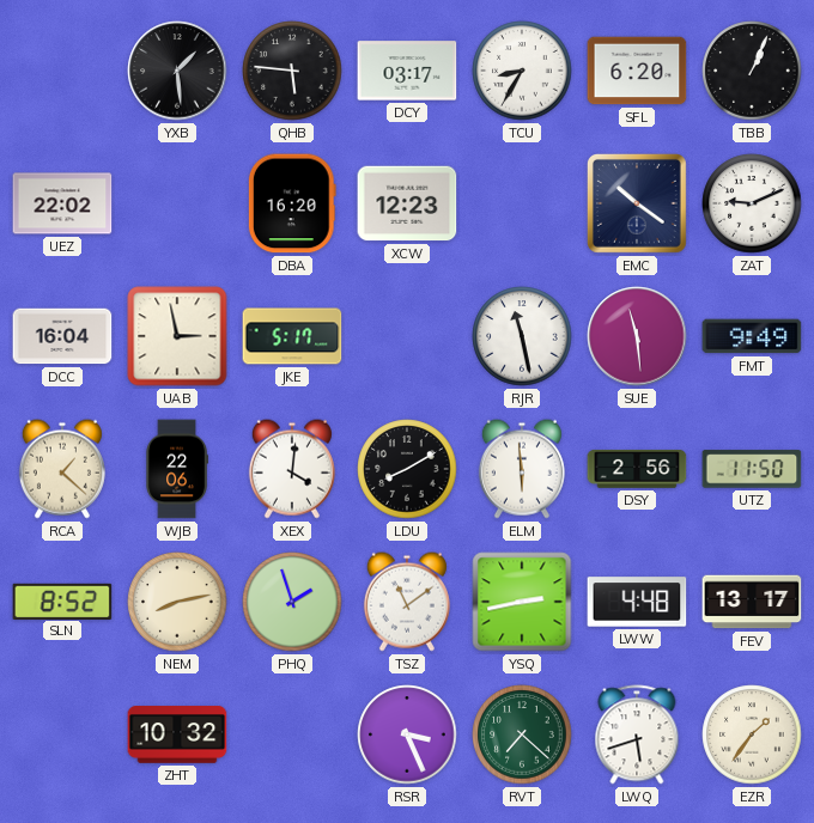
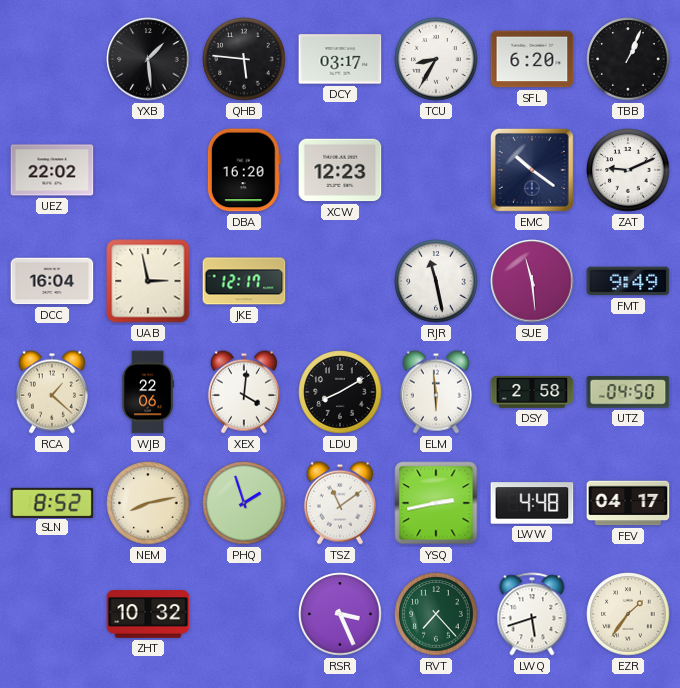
JKE: 5:17 -> 12:17
DSY: 2:56 -> 2:58
UTZ: 11:50 -> 04:50
FEV: 13:17 -> 04:17
RVT: 7:22 -> 7:23
